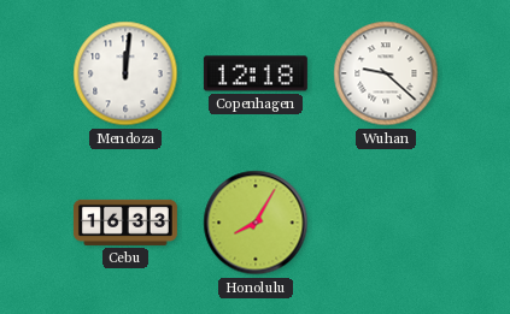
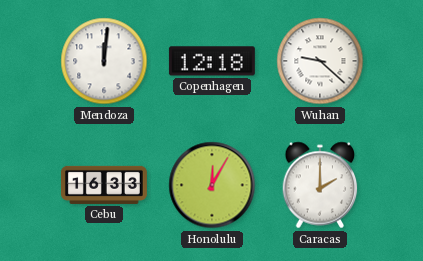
Honolulu: 8:05 -> 12:05
Caracas: none -> 2:00
